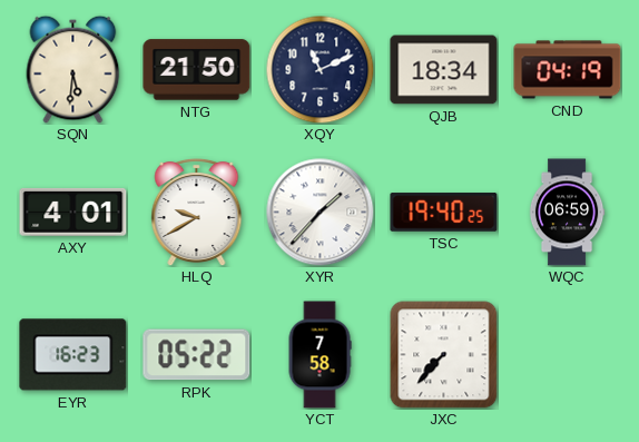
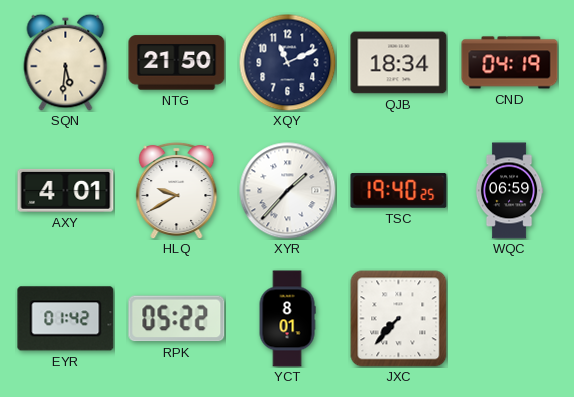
EYR: 16:23 -> 01:42
YCT: 7:58 -> 8:01
